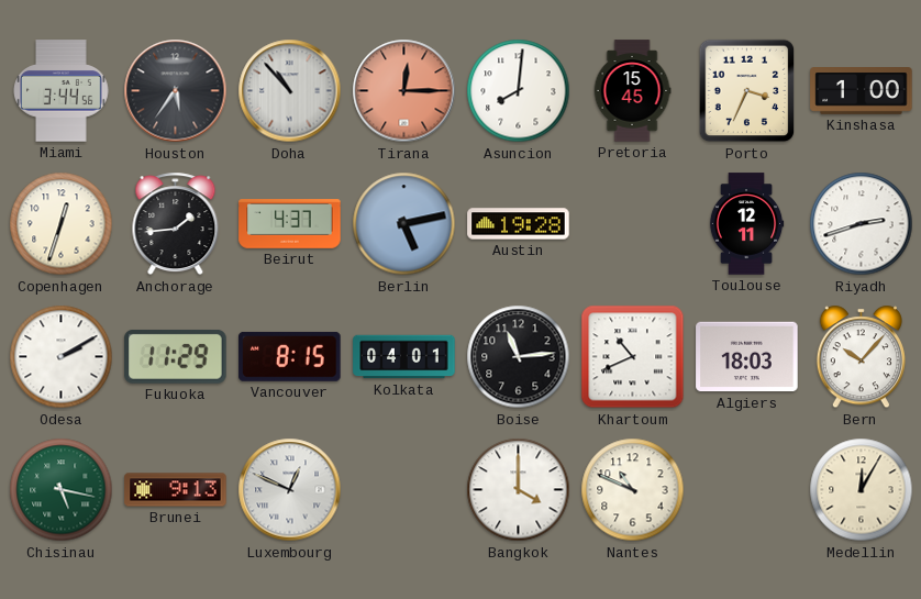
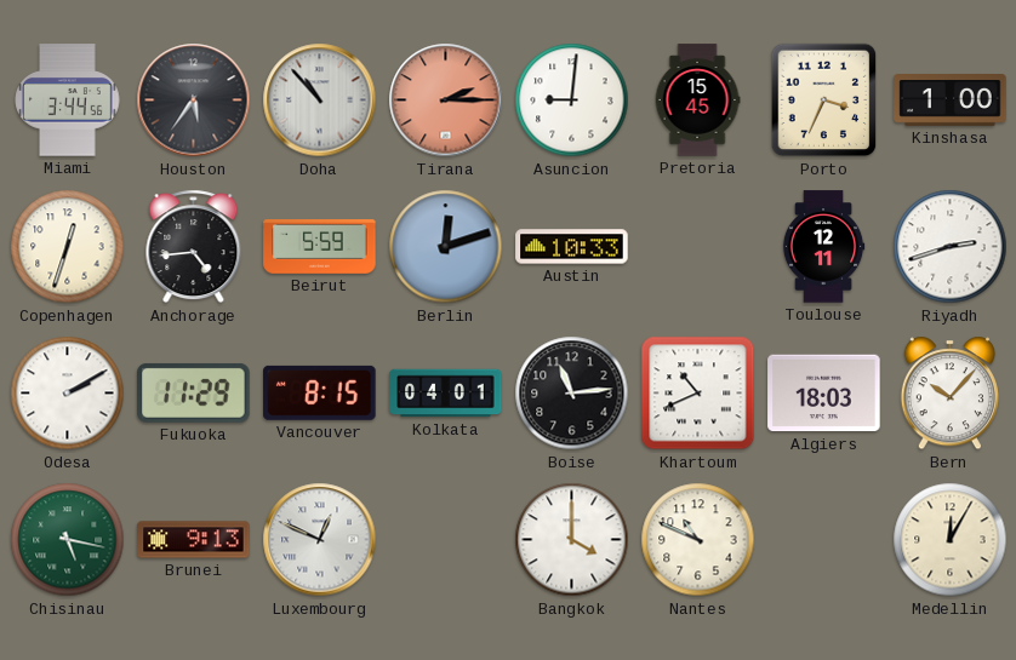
Tirana: 12:15 -> 2:15
Asuncion: 8:01 -> 9:01
Anchorage: 1:44 -> 4:44
Beirut: 4:37 -> 5:59
Berlin: 5:13 -> 12:12
Austin: 19:28 -> 10:33
